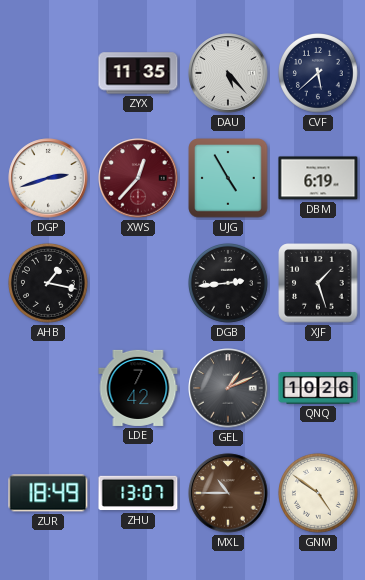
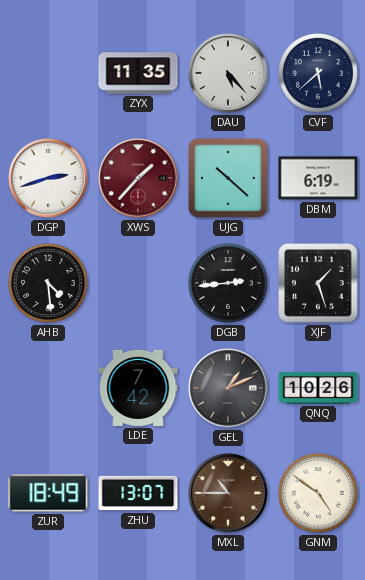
XWS: 12:37 -> 1:37
UJG: 4:55 -> 10:22
AHB: 1:17 -> 4:29
